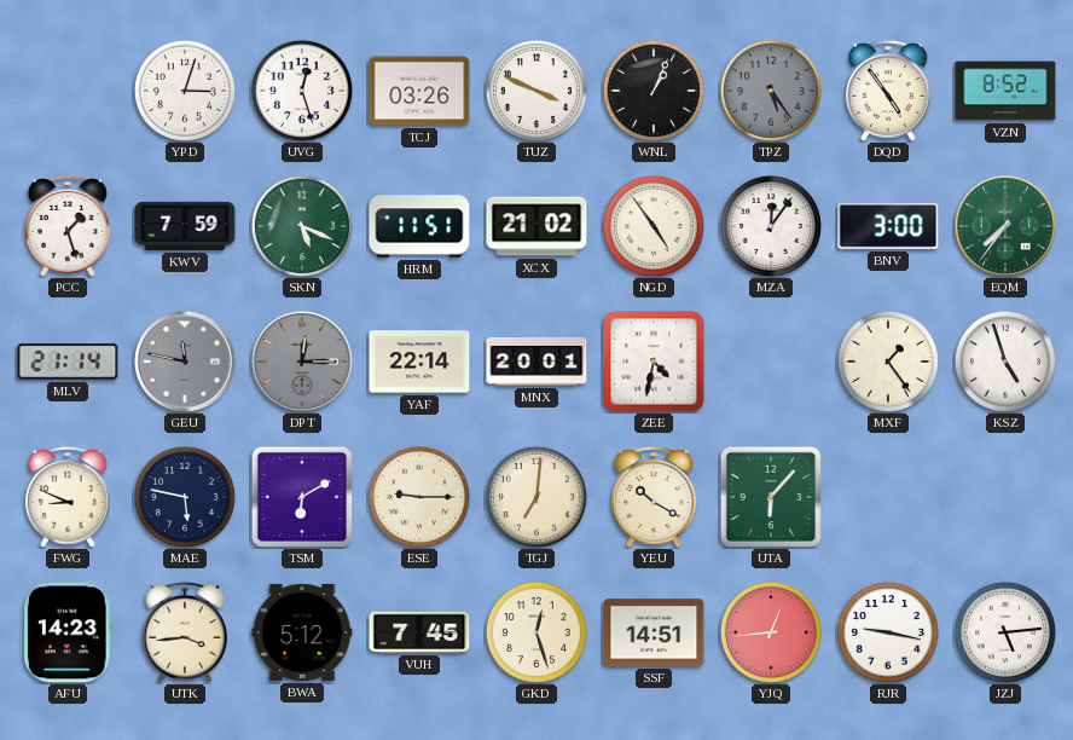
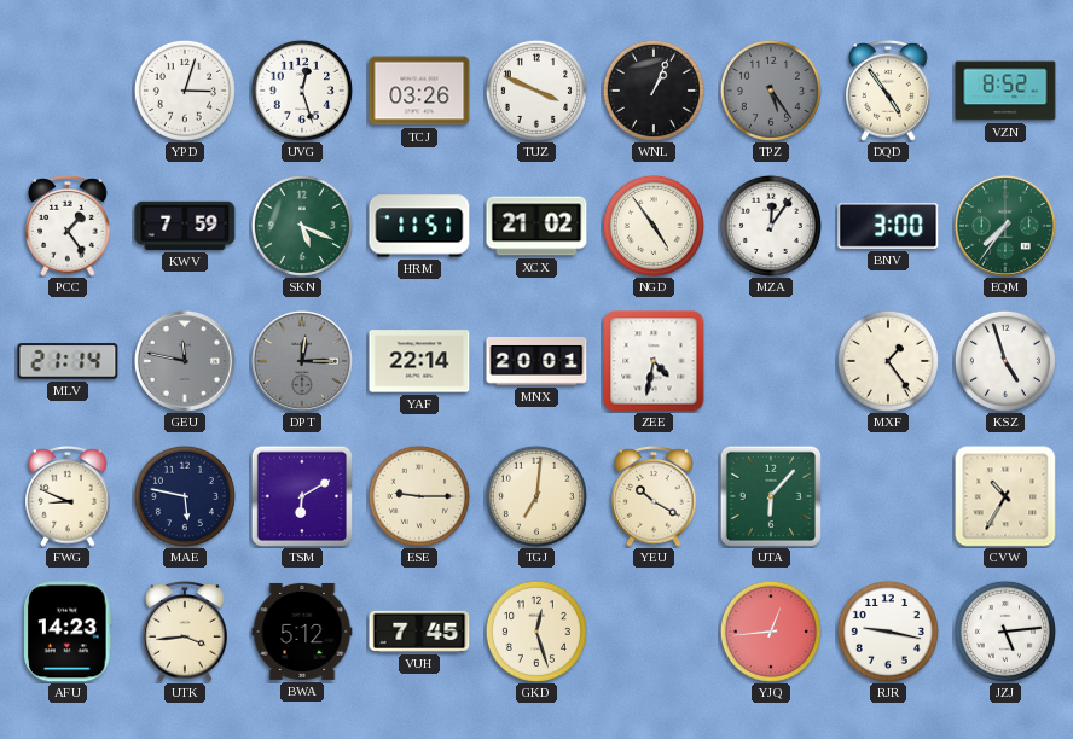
PCC: 1:27 -> 1:24
CVW: none -> 10:35
SSF: 14:51 -> none
